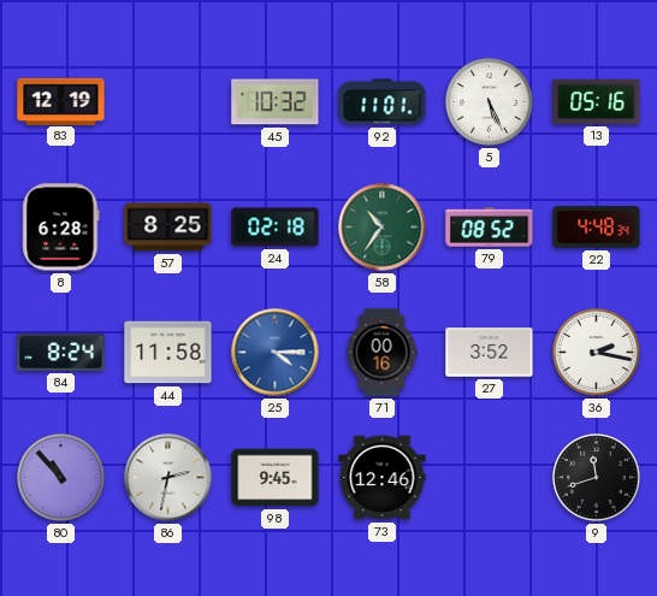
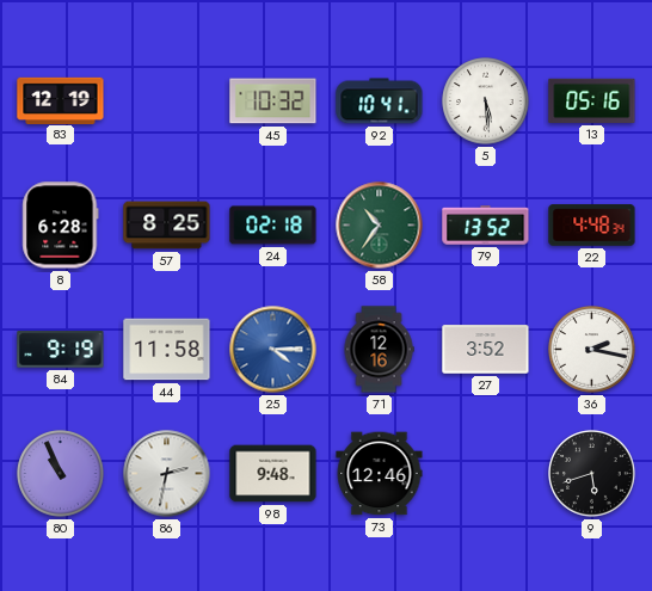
92: 11:01 -> 10:41
5: 5:26 -> 5:29
79: 08:52 -> 13:52
84: 8:24 -> 9:19
71: 00:16 -> 12:16
80: 10:53 -> 10:56
98: 9:45 -> 9:48
9: 11:42 -> 5:42
